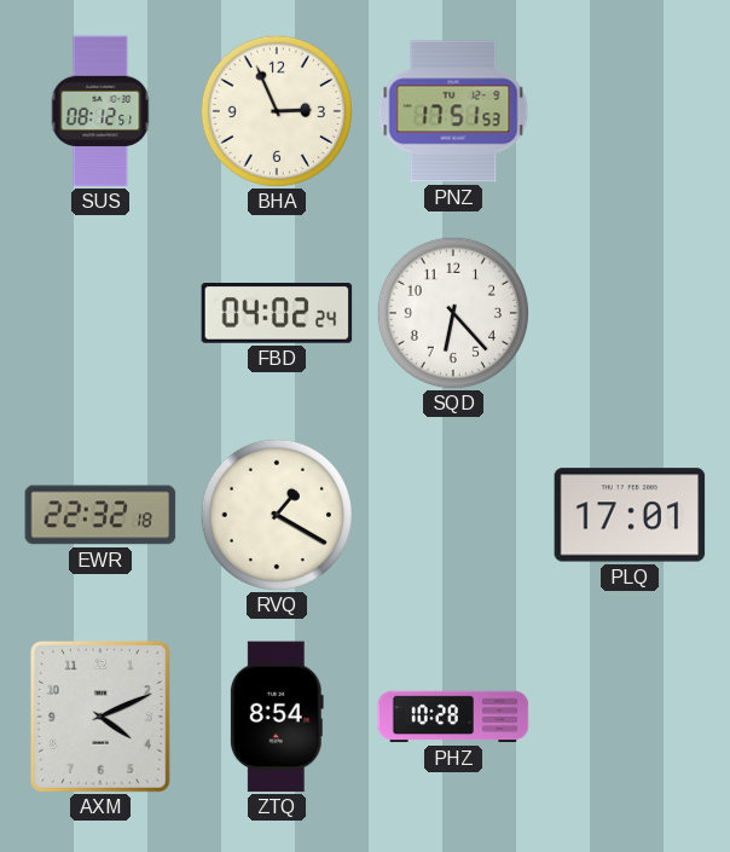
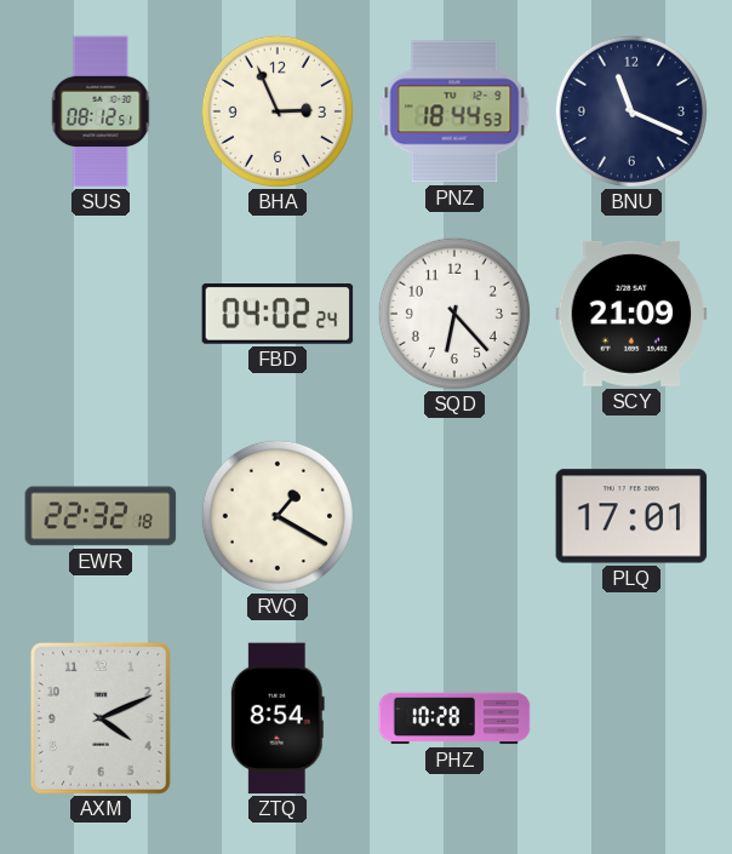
PNZ: 17:51 -> 18:44
BNU: none -> 11:19
SCY: none -> 21:09
